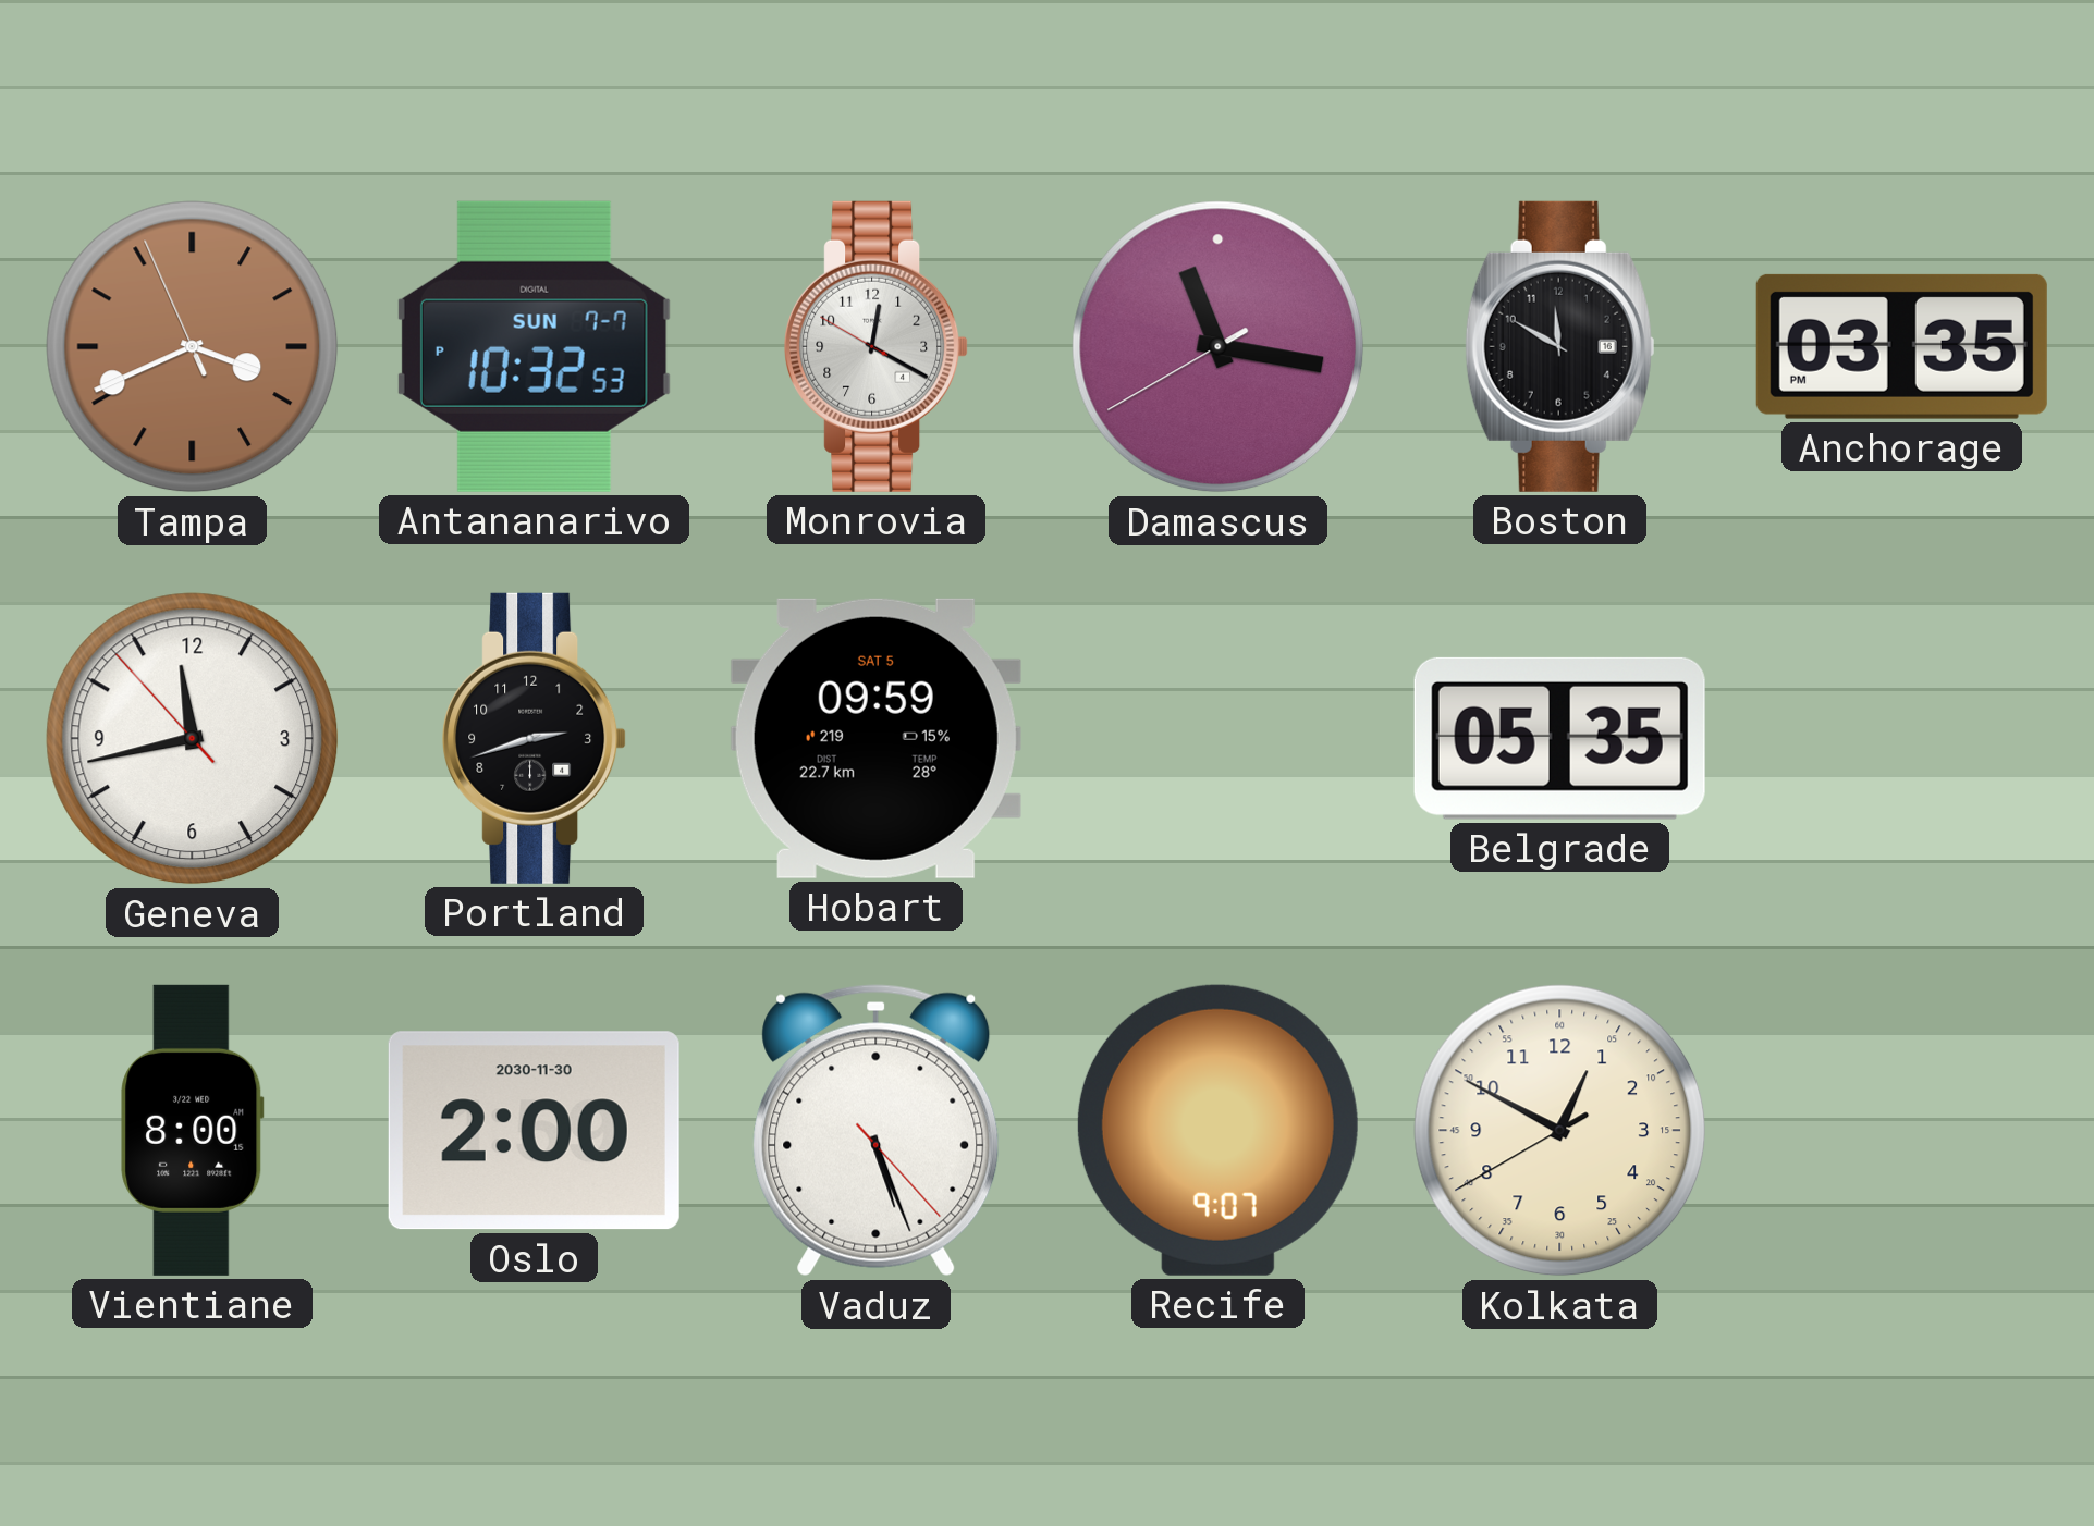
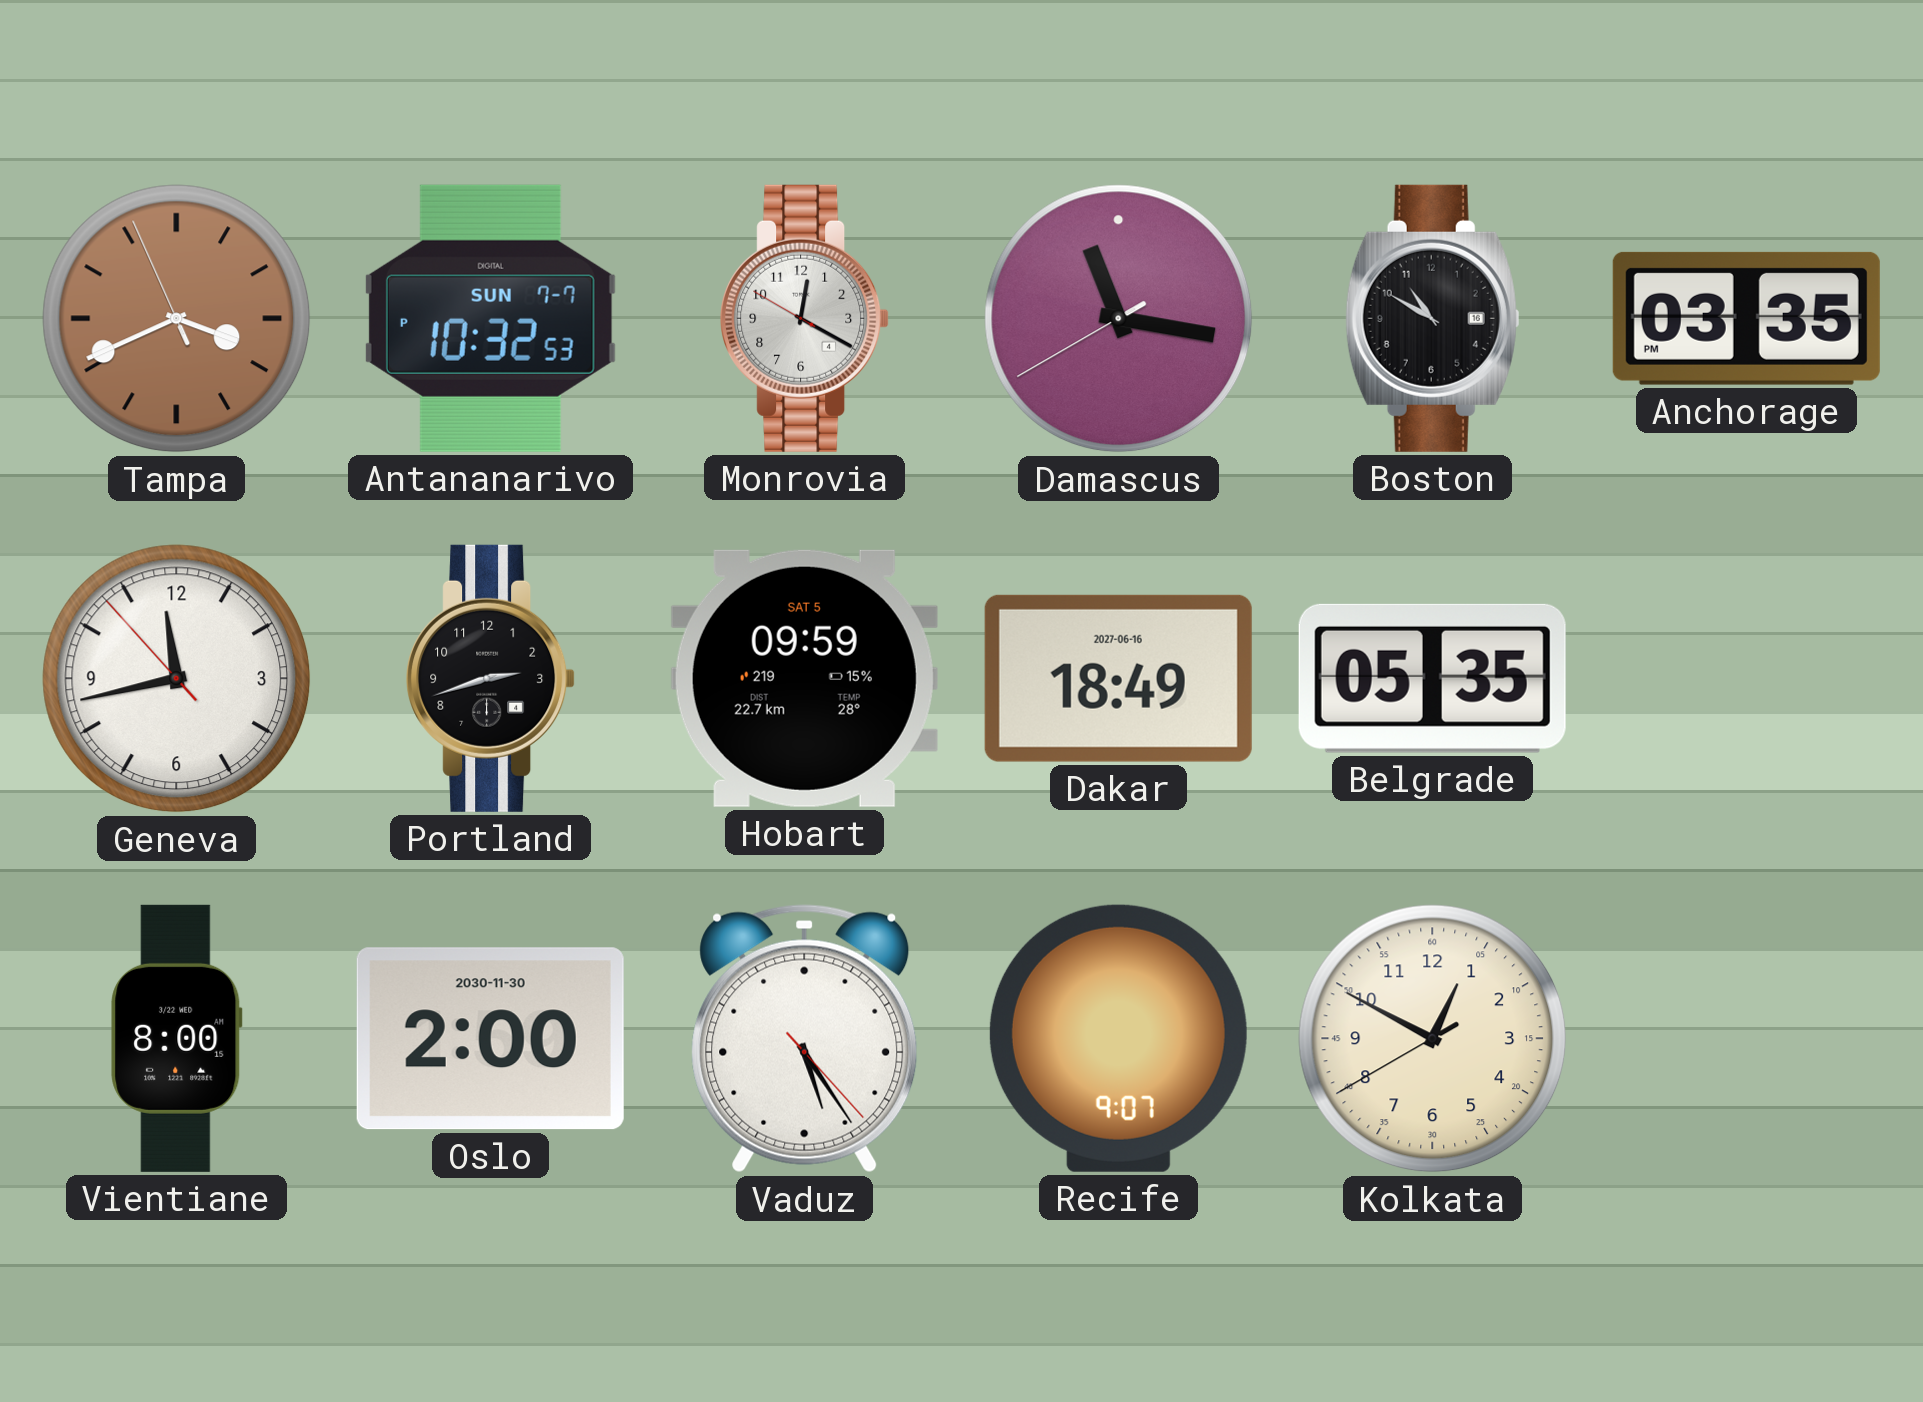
Boston: 11:50 -> 10:50
Dakar: none -> 18:49
Vaduz: 5:26 -> 5:24
